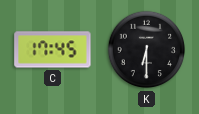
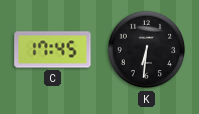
K: 6:30 -> 6:31
